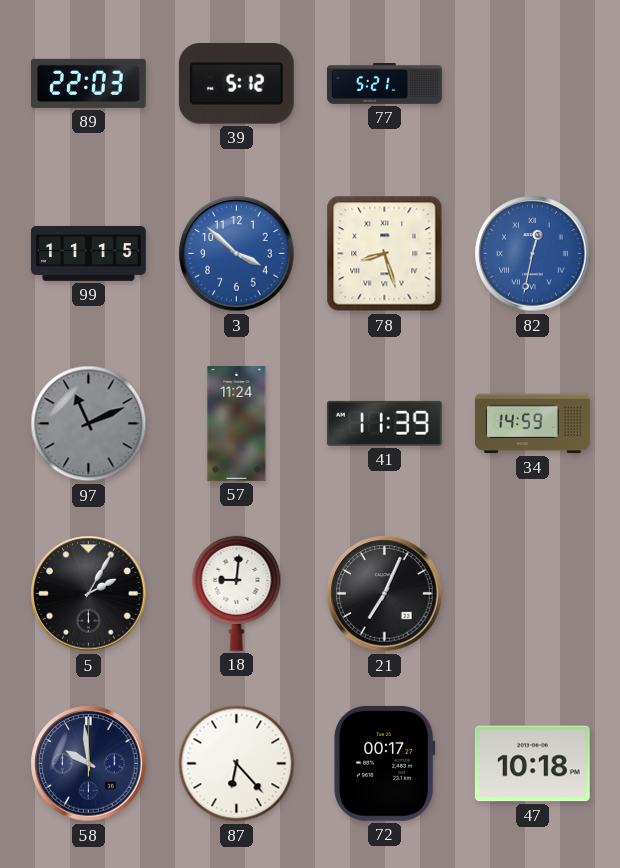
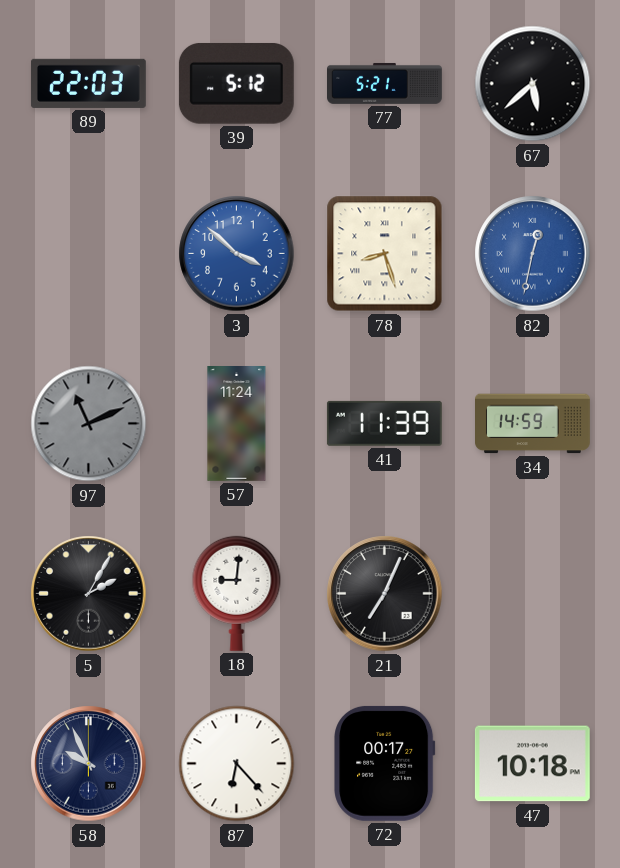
67: none -> 5:38
99: 11:15 -> none
58: 9:59 -> 9:56
